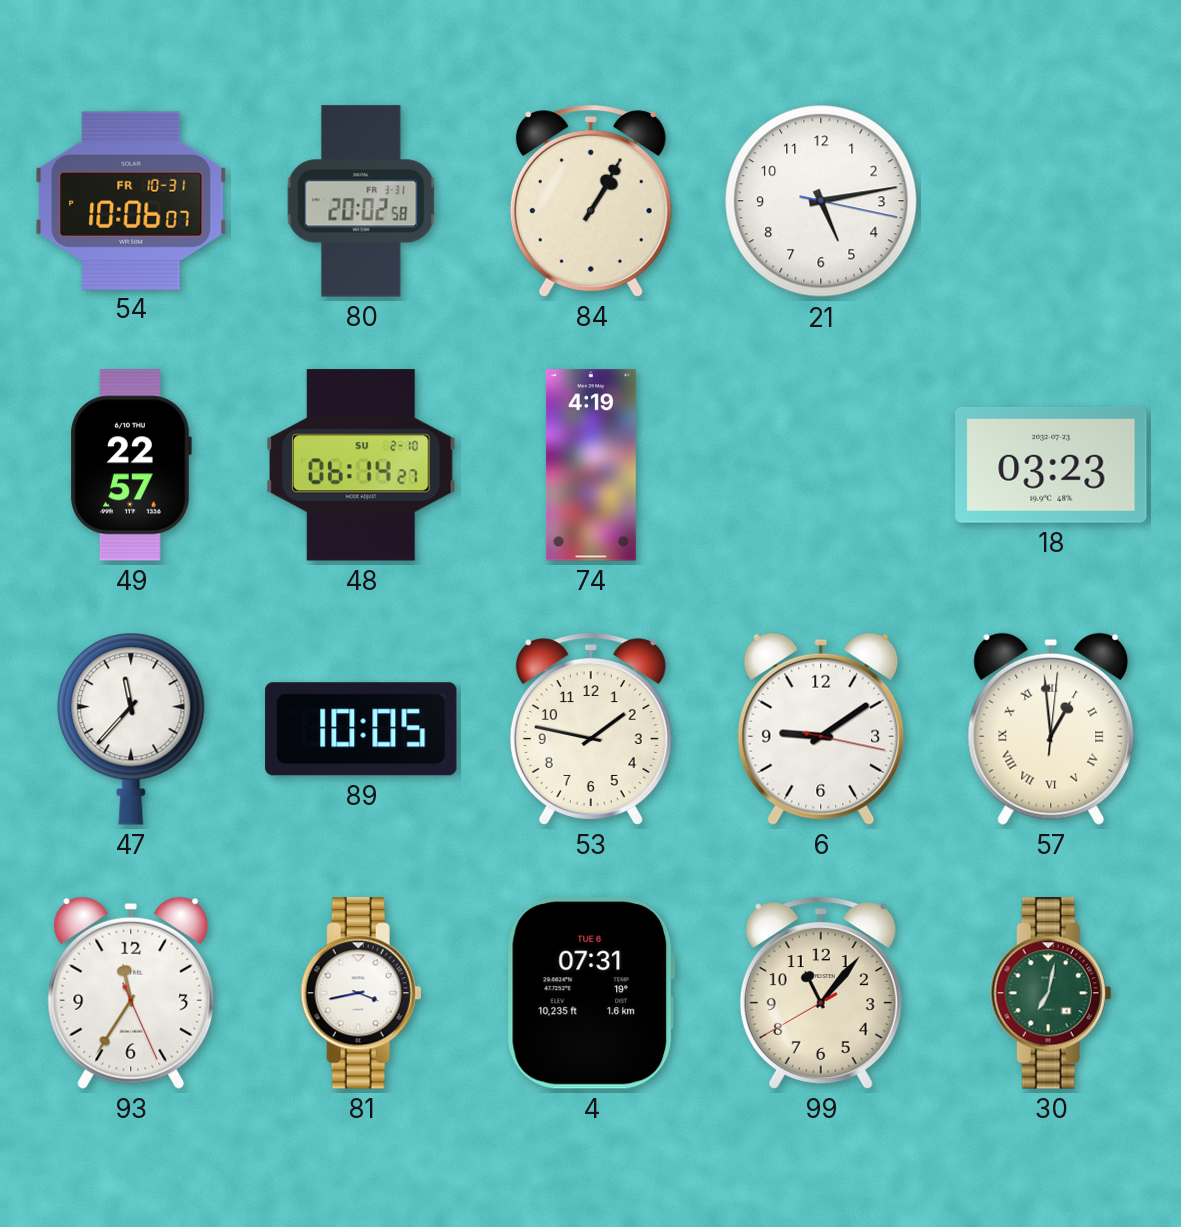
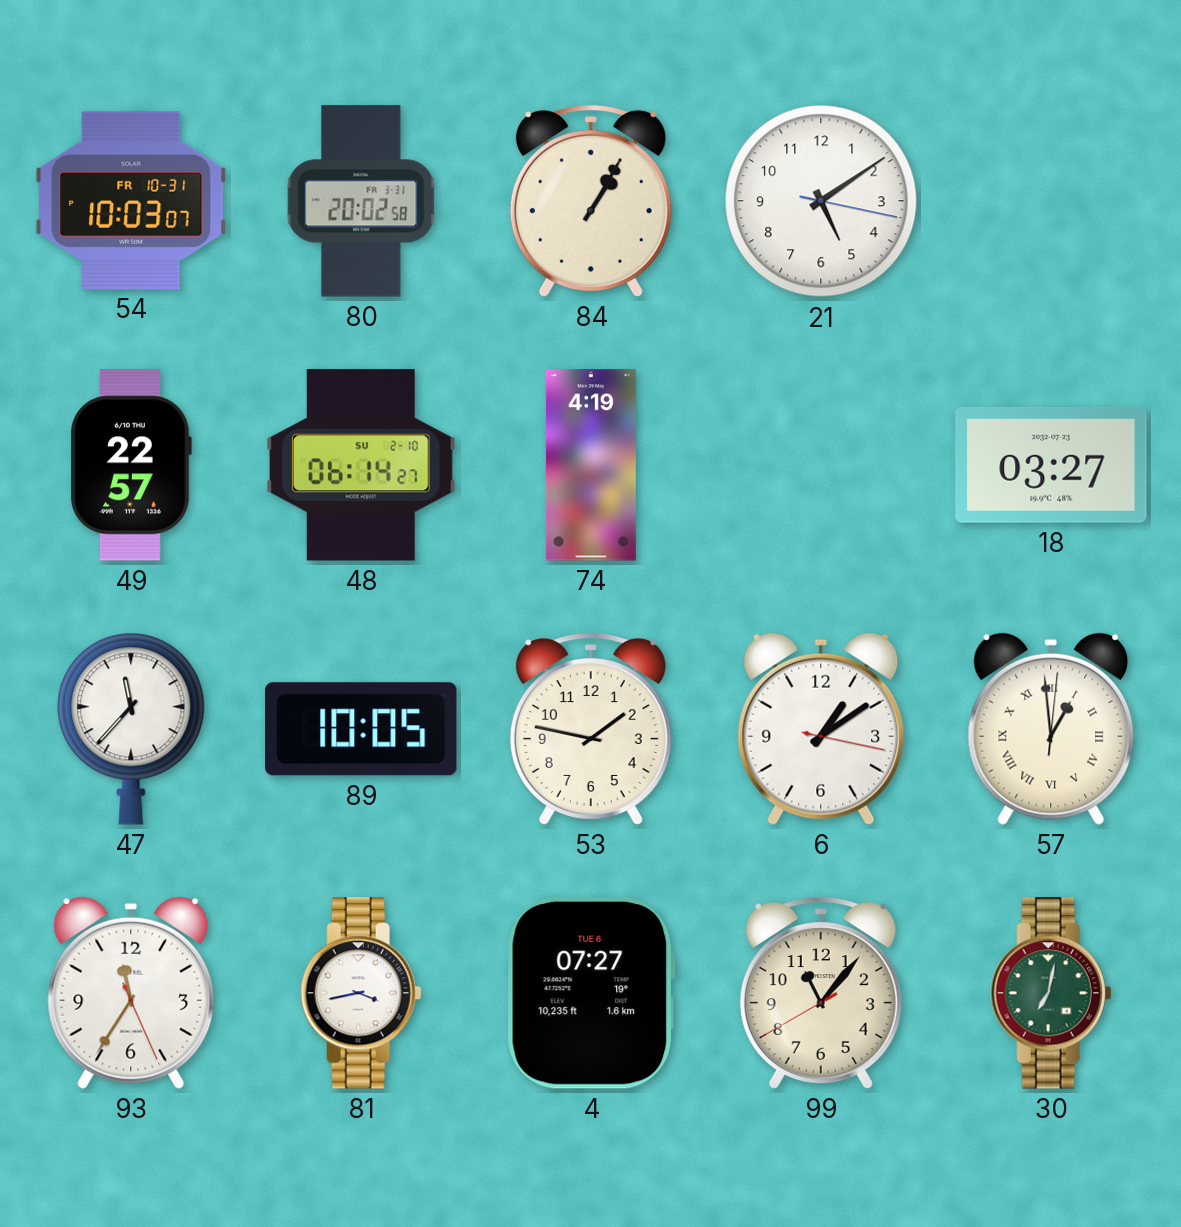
54: 10:06 -> 10:03
21: 5:13 -> 5:09
18: 03:23 -> 03:27
6: 9:09 -> 1:09
4: 07:31 -> 07:27
